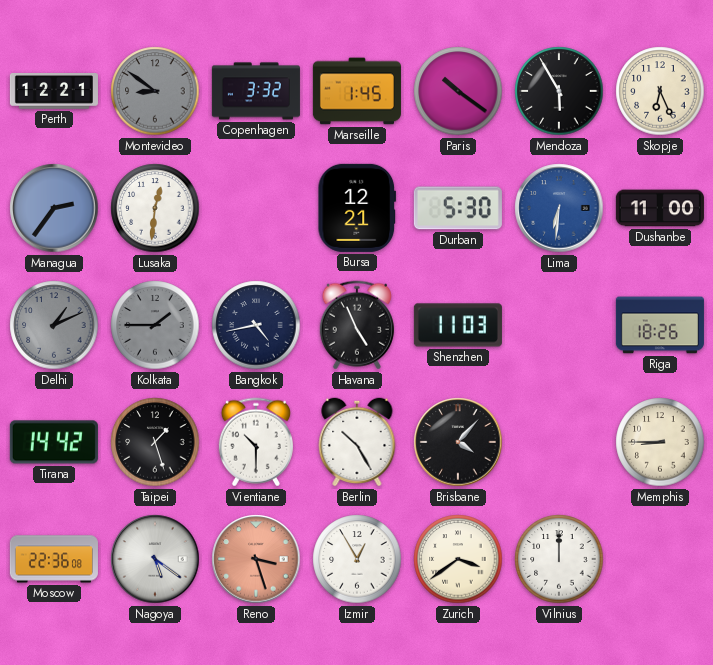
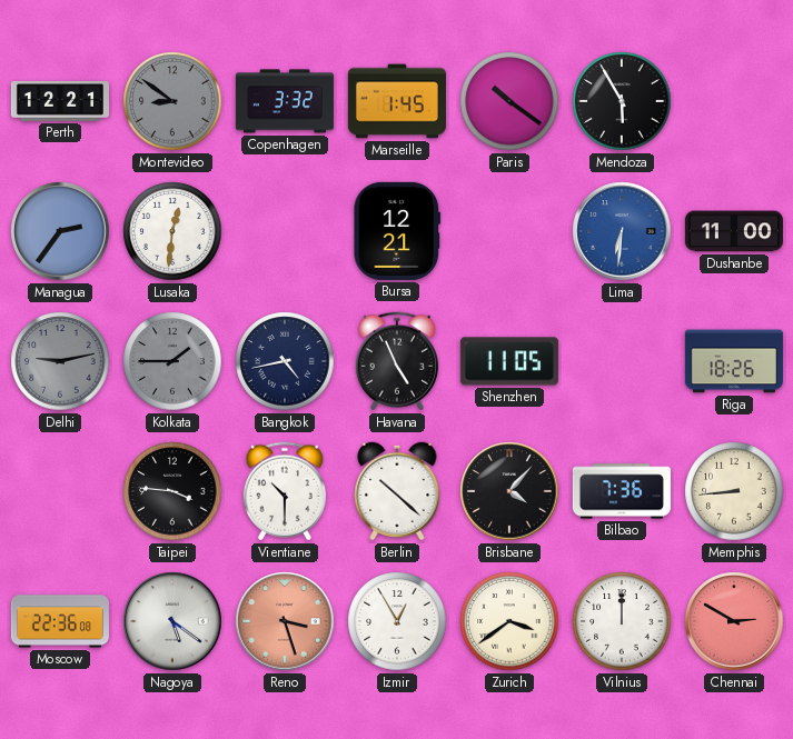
Skopje: 6:26 -> none
Durban: 5:30 -> none
Delhi: 1:11 -> 9:13
Shenzhen: 11:03 -> 11:05
Tirana: 14:42 -> none
Taipei: 1:27 -> 3:46
Berlin: 10:25 -> 10:22
Bilbao: none -> 7:36
Memphis: 8:45 -> 8:44
Chennai: none -> 2:50
